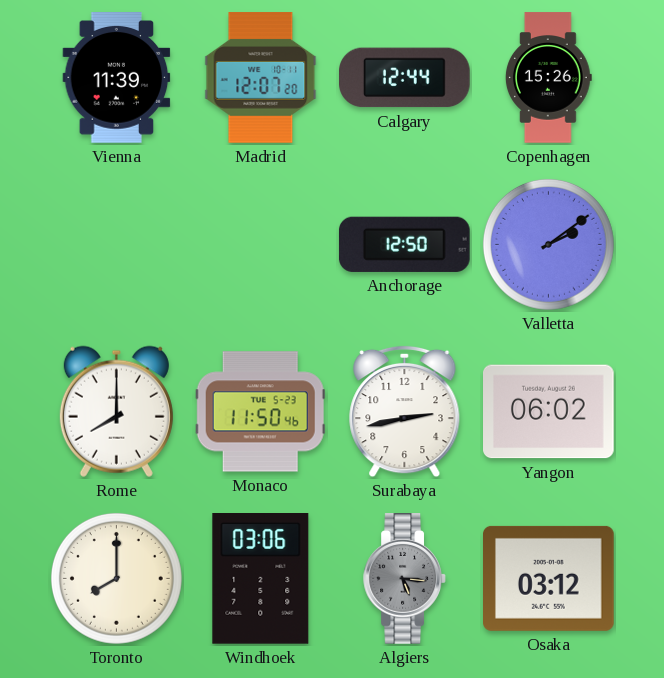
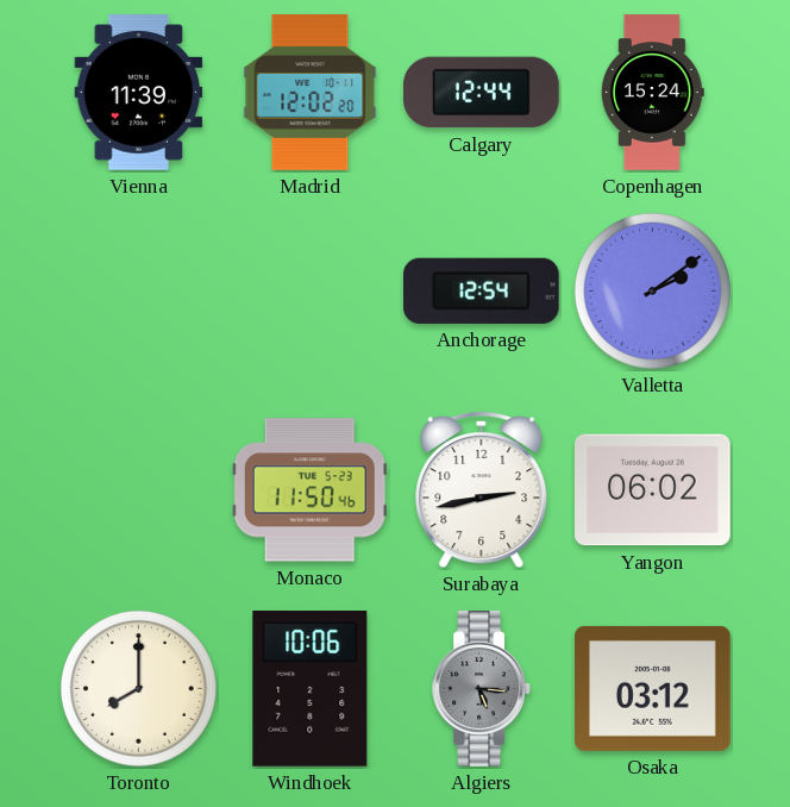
Madrid: 12:07 -> 12:02
Copenhagen: 15:26 -> 15:24
Anchorage: 12:50 -> 12:54
Rome: 8:00 -> none
Windhoek: 03:06 -> 10:06
